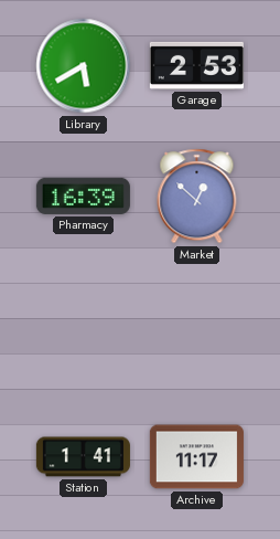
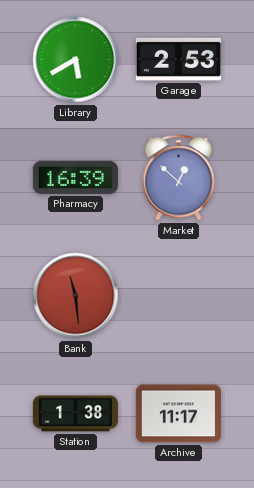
Bank: none -> 11:29
Station: 1:41 -> 1:38
